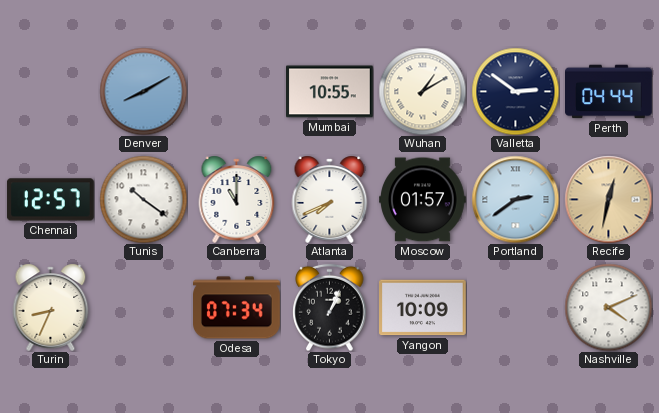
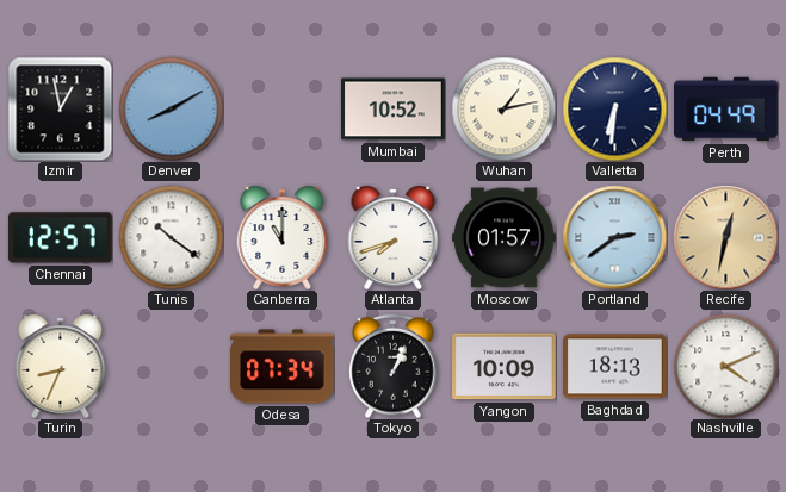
Izmir: none -> 12:58
Mumbai: 10:55 -> 10:52
Wuhan: 1:10 -> 1:13
Valletta: 2:51 -> 6:31
Perth: 04:44 -> 04:49
Atlanta: 7:41 -> 7:42
Baghdad: none -> 18:13
